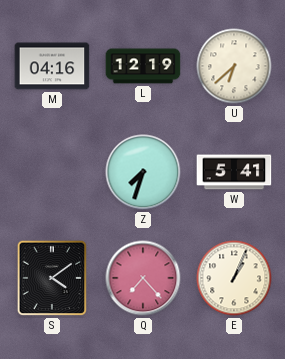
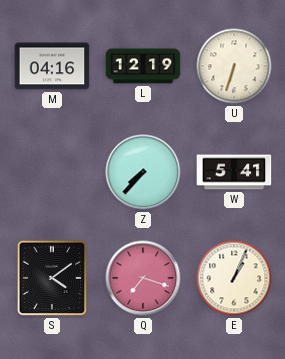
U: 6:38 -> 6:33
Z: 7:33 -> 7:37
Q: 7:23 -> 7:18
